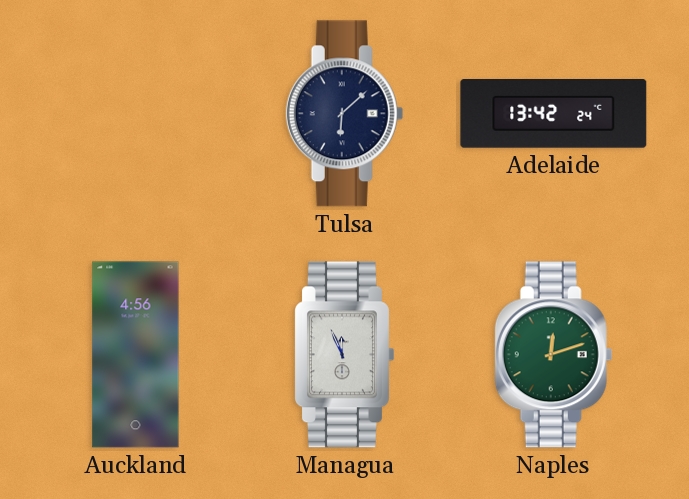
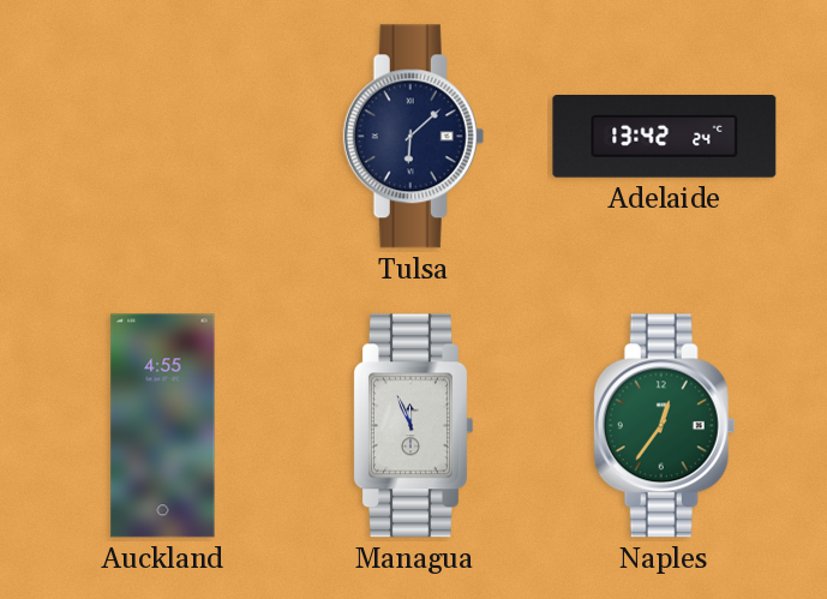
Auckland: 4:56 -> 4:55
Naples: 12:12 -> 12:36
